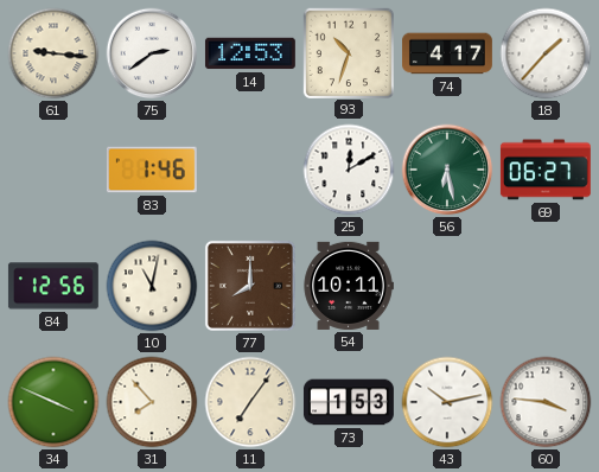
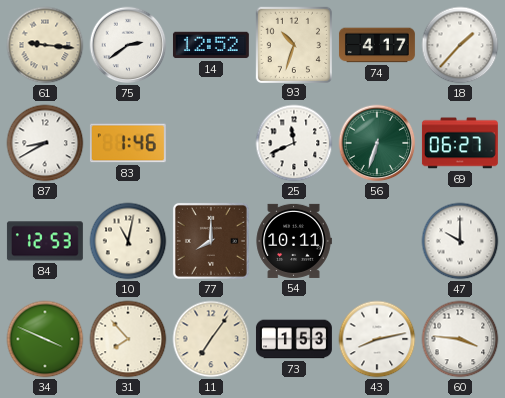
14: 12:53 -> 12:52
87: none -> 8:40
25: 12:10 -> 11:41
56: 6:28 -> 6:33
84: 12:56 -> 12:53
47: none -> 10:00
43: 10:13 -> 8:13
